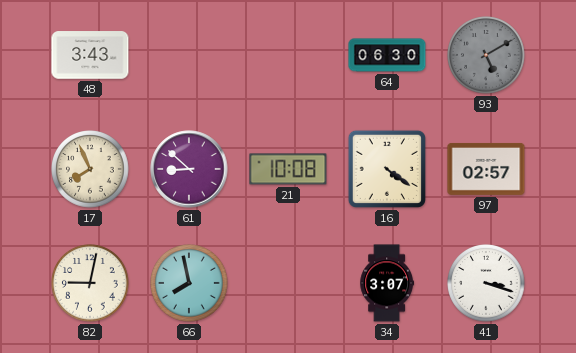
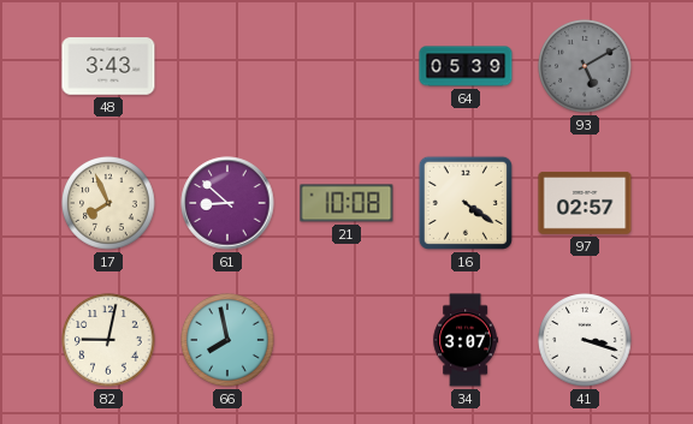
64: 06:30 -> 05:39
